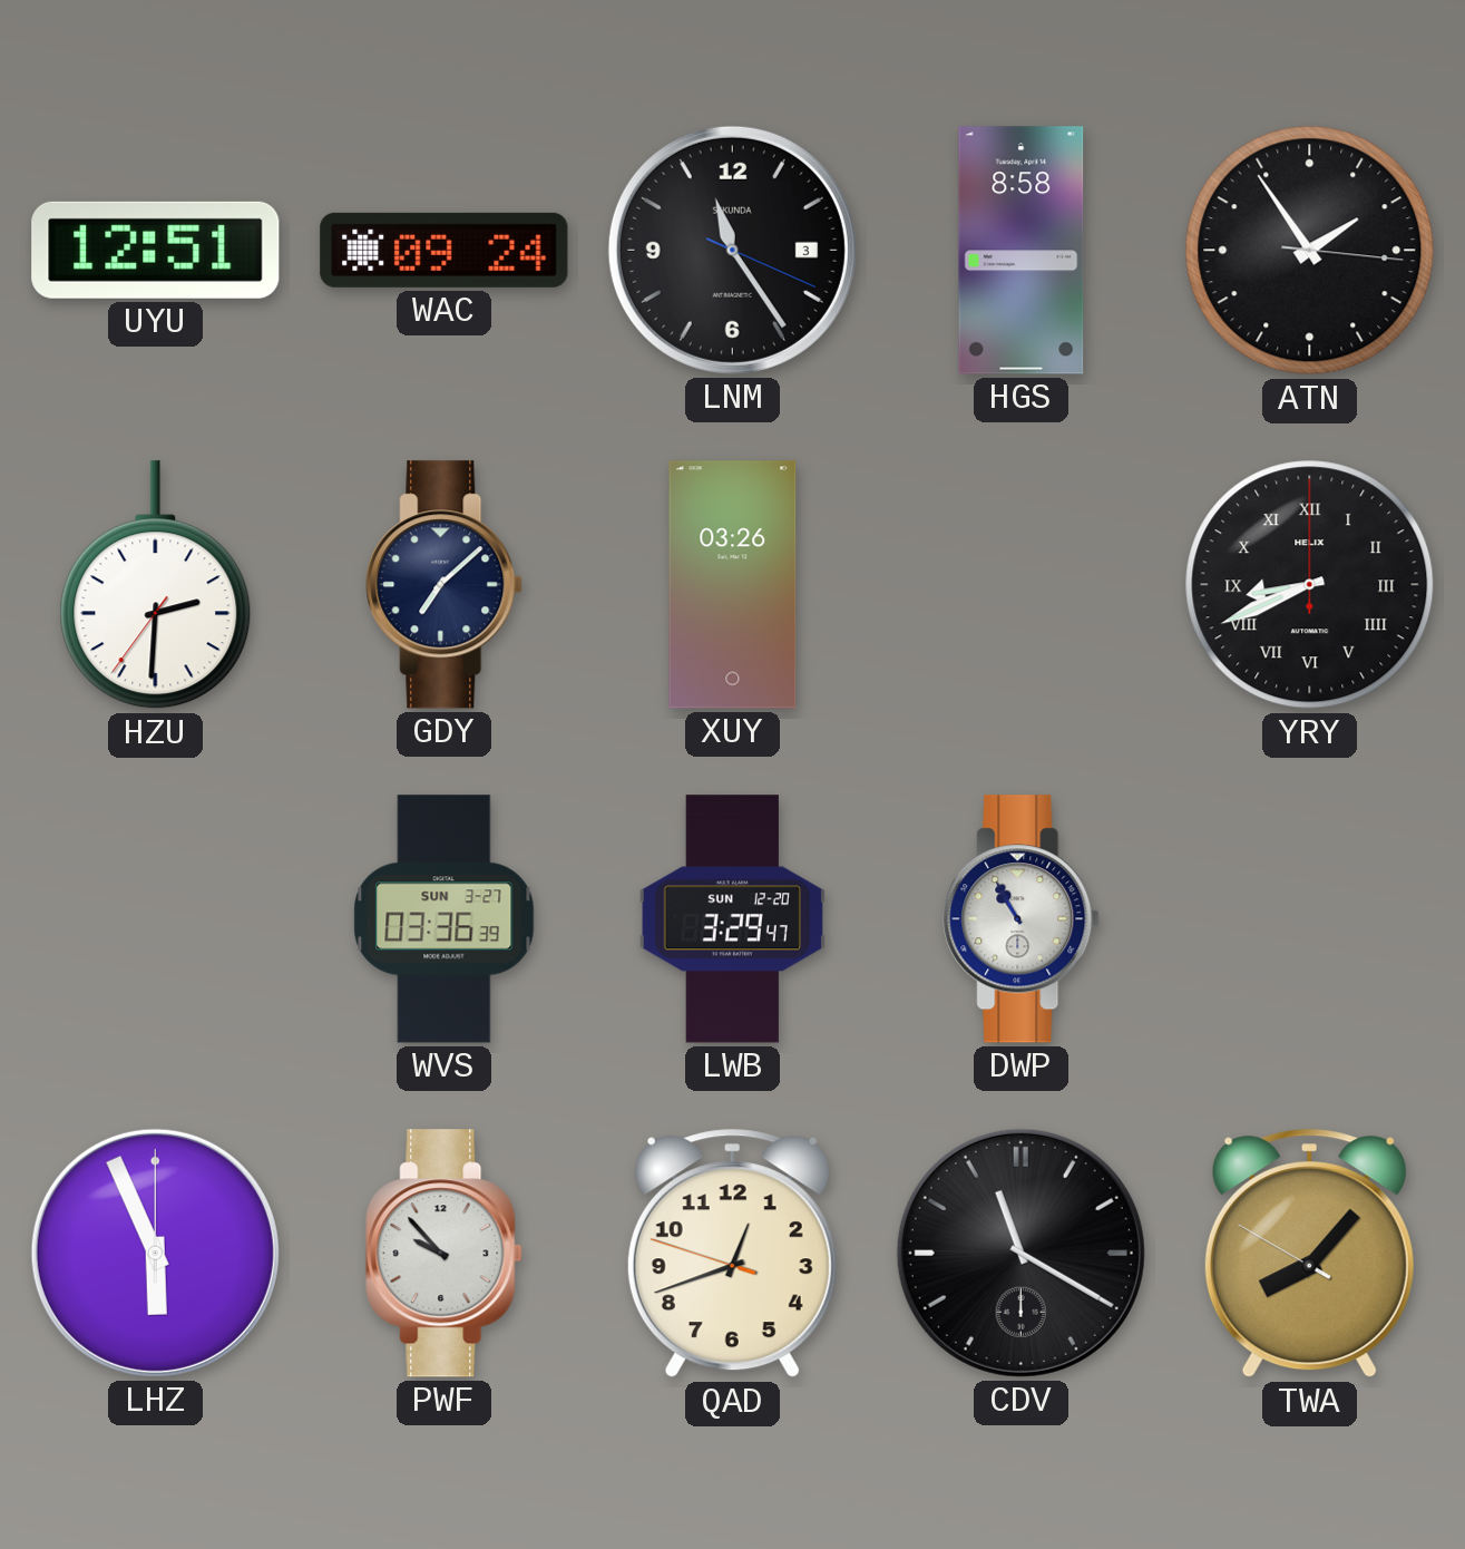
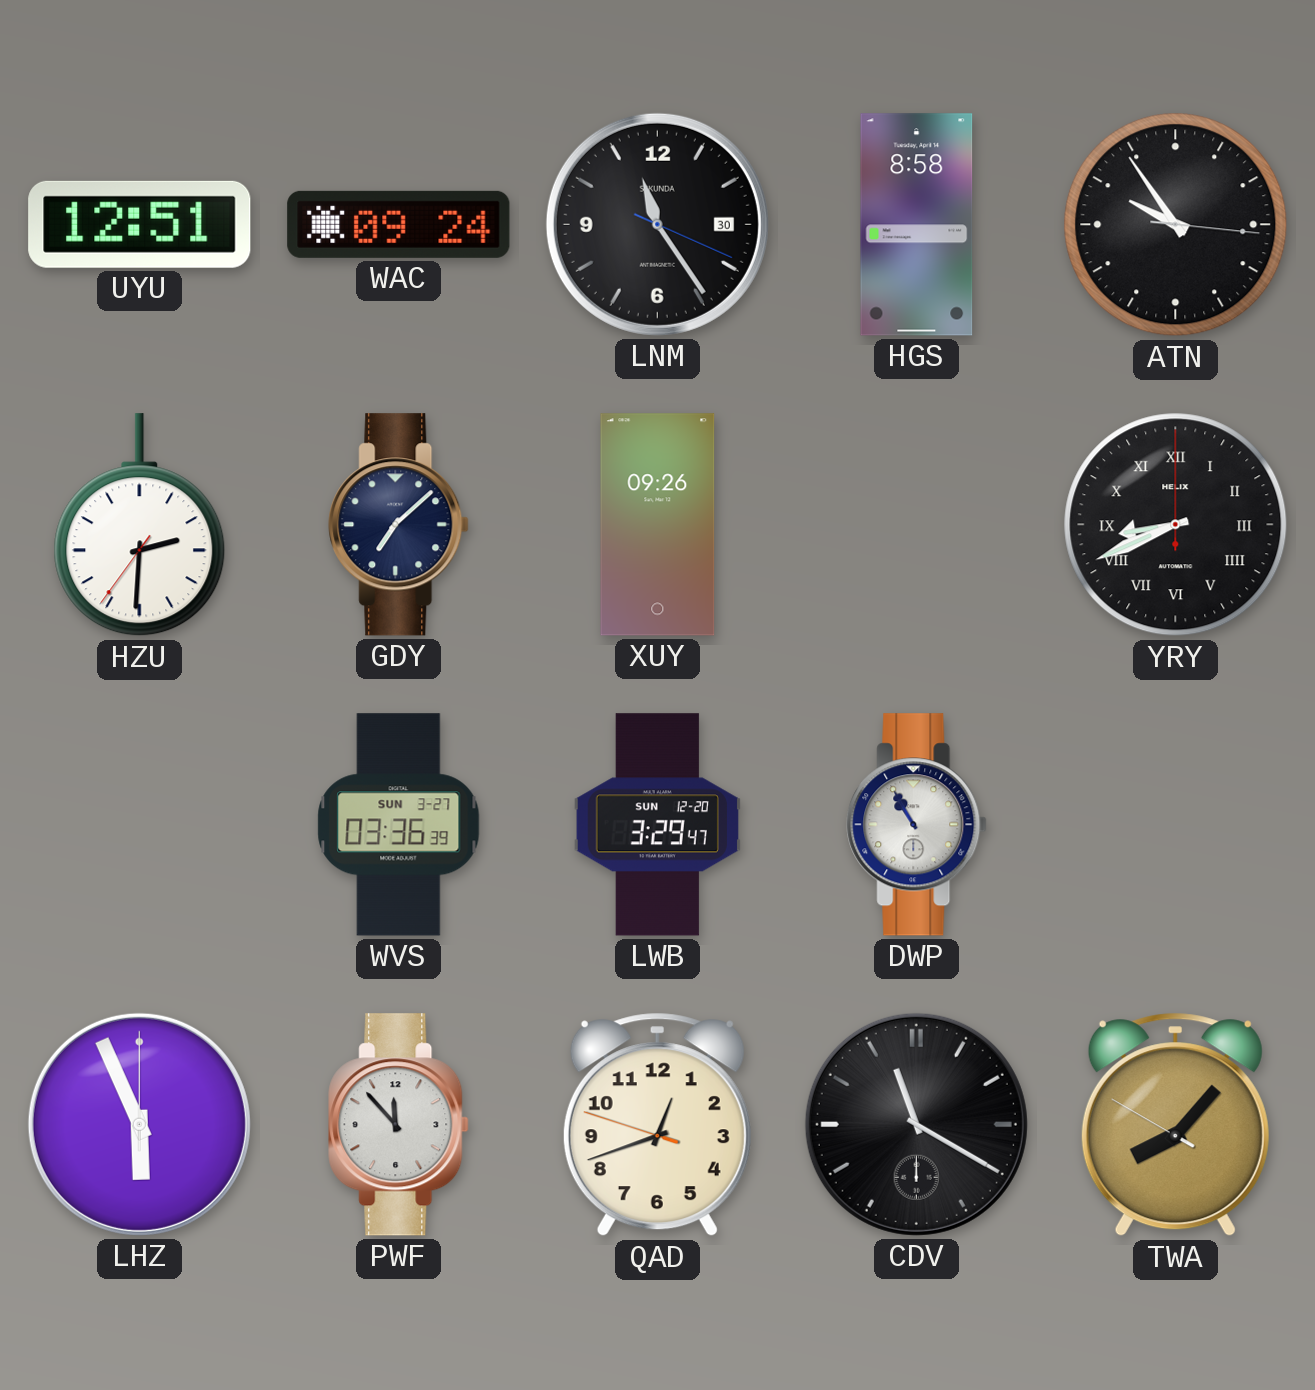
LNM date: 3 -> 30
ATN: 1:54 -> 9:54
XUY: 03:26 -> 09:26
PWF: 9:53 -> 11:53
